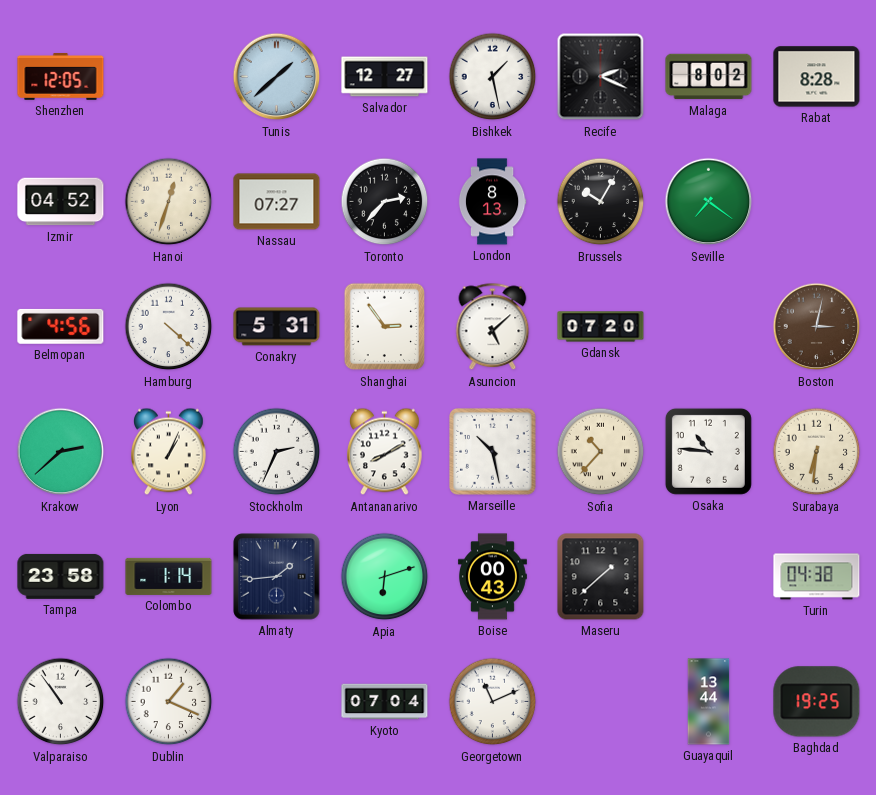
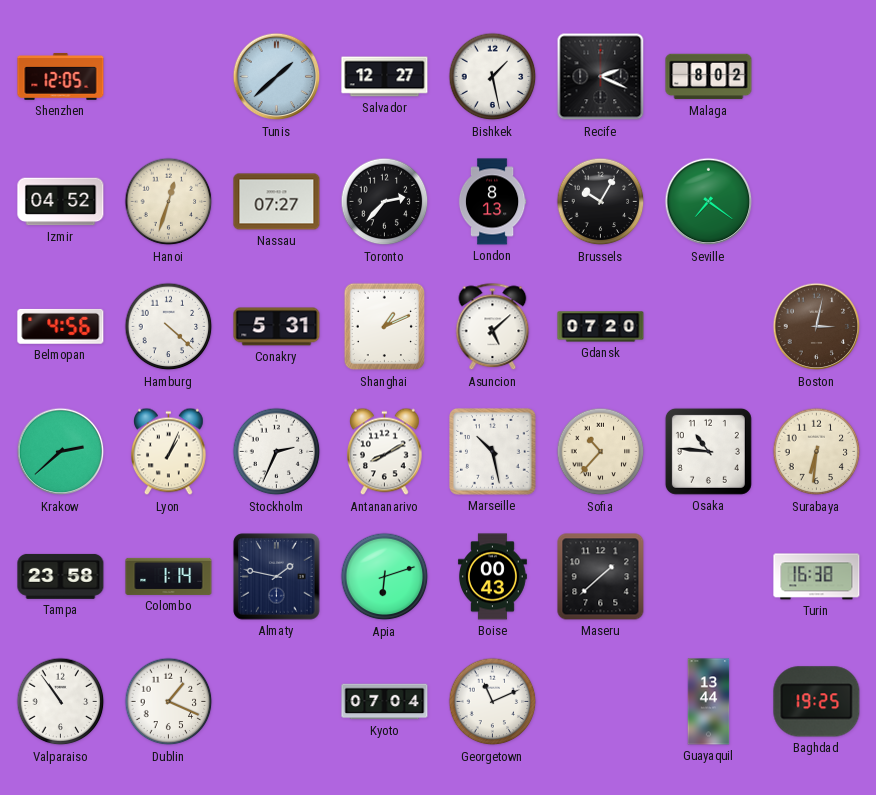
Rabat: 8:28 -> none
Shanghai: 2:54 -> 1:11
Almaty: 1:44 -> 1:47
Turin: 04:38 -> 16:38
